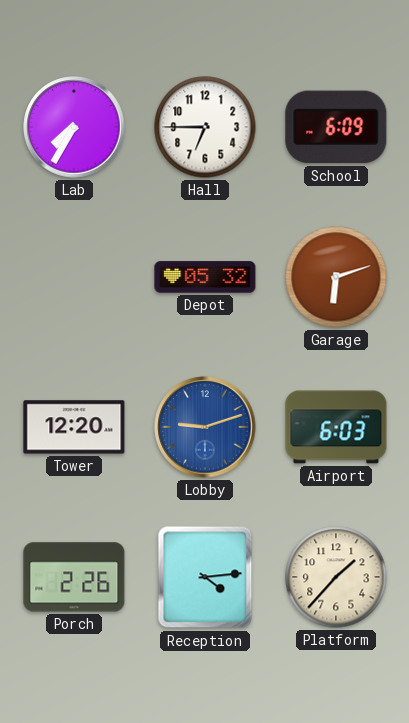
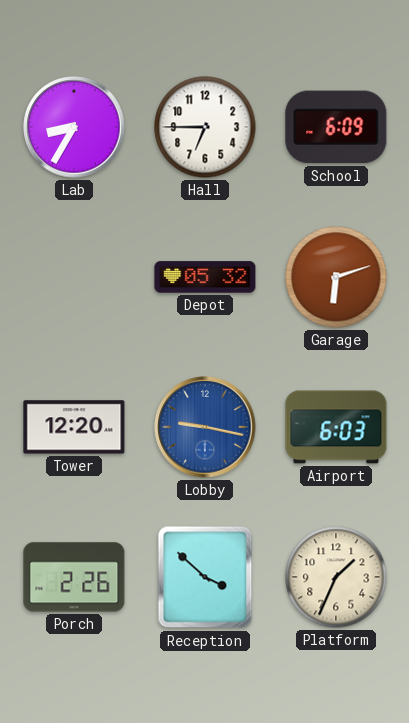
Lab: 7:35 -> 8:35
Lobby: 9:12 -> 9:17
Reception: 4:14 -> 3:52
Platform: 1:37 -> 1:34
